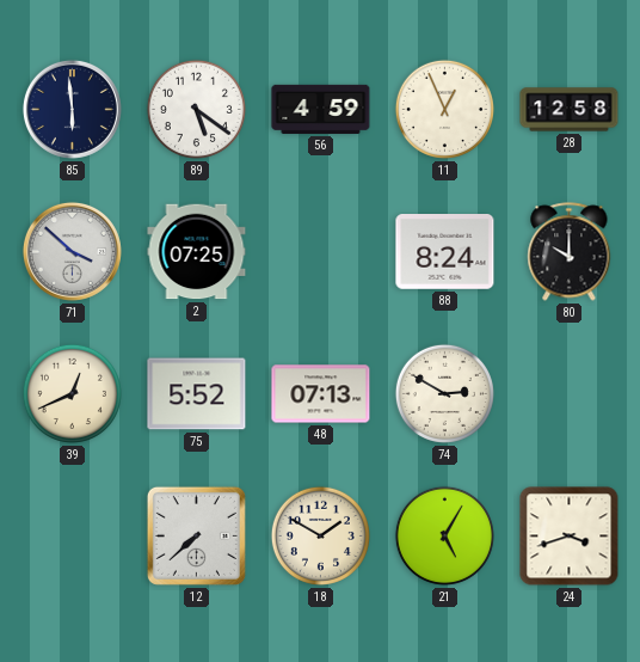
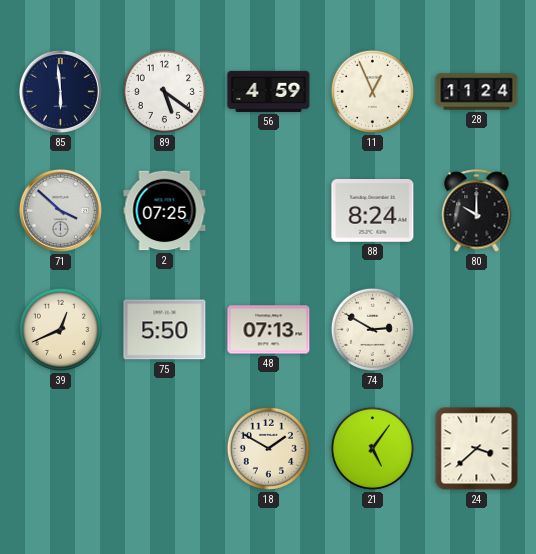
28: 12:58 -> 11:24
75: 5:52 -> 5:50
12: 7:38 -> none
21: 5:05 -> 5:06
24: 3:42 -> 3:38
